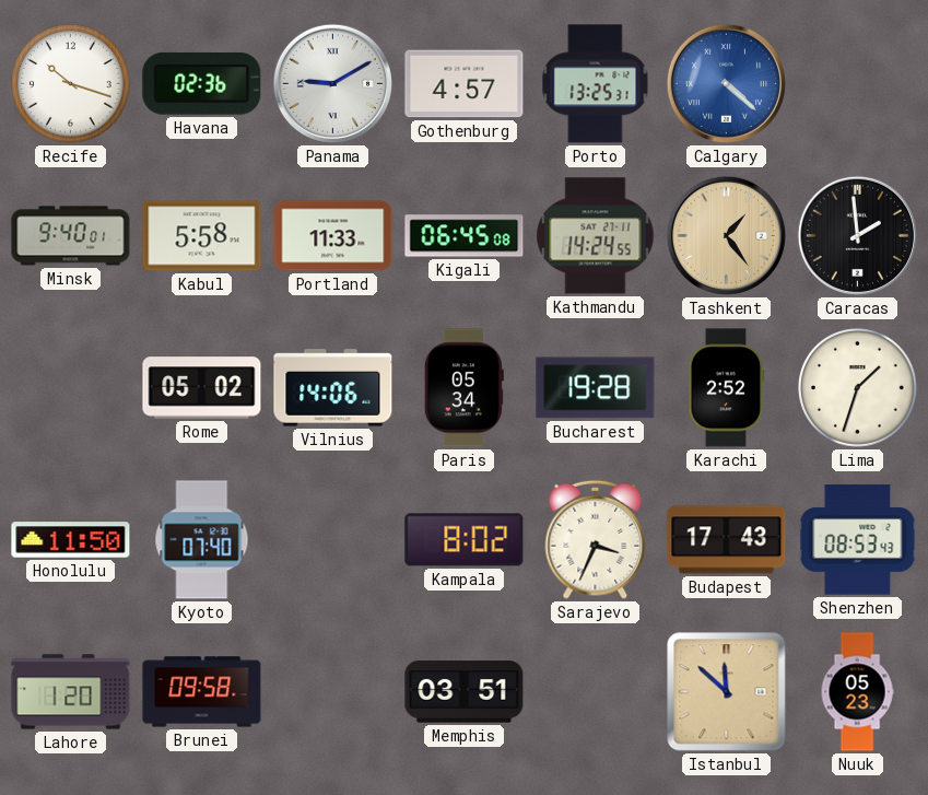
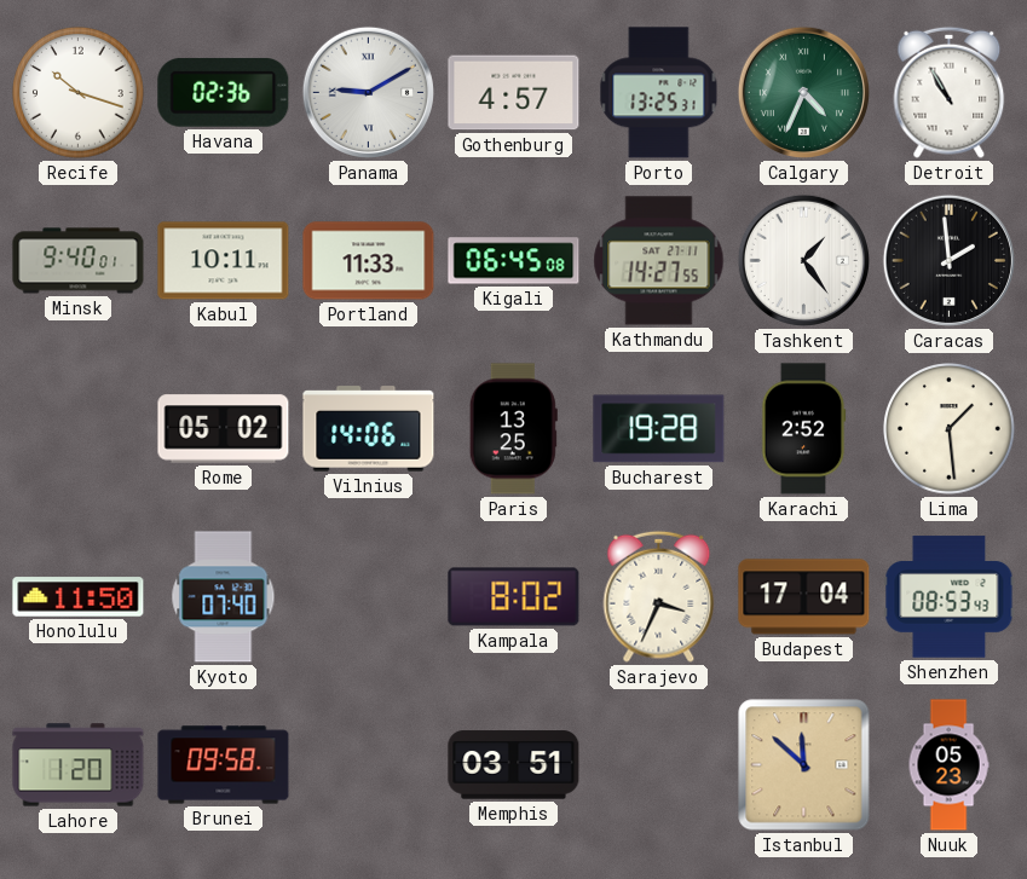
Calgary: 4:22 -> 4:34
Calgary dial: blue -> green
Detroit: none -> 10:55
Kabul: 5:58 -> 10:11
Kathmandu: 14:24 -> 14:27
Tashkent dial: champagne -> white
Paris: 05:34 -> 13:25
Lima: 1:33 -> 1:29
Budapest: 17:43 -> 17:04
